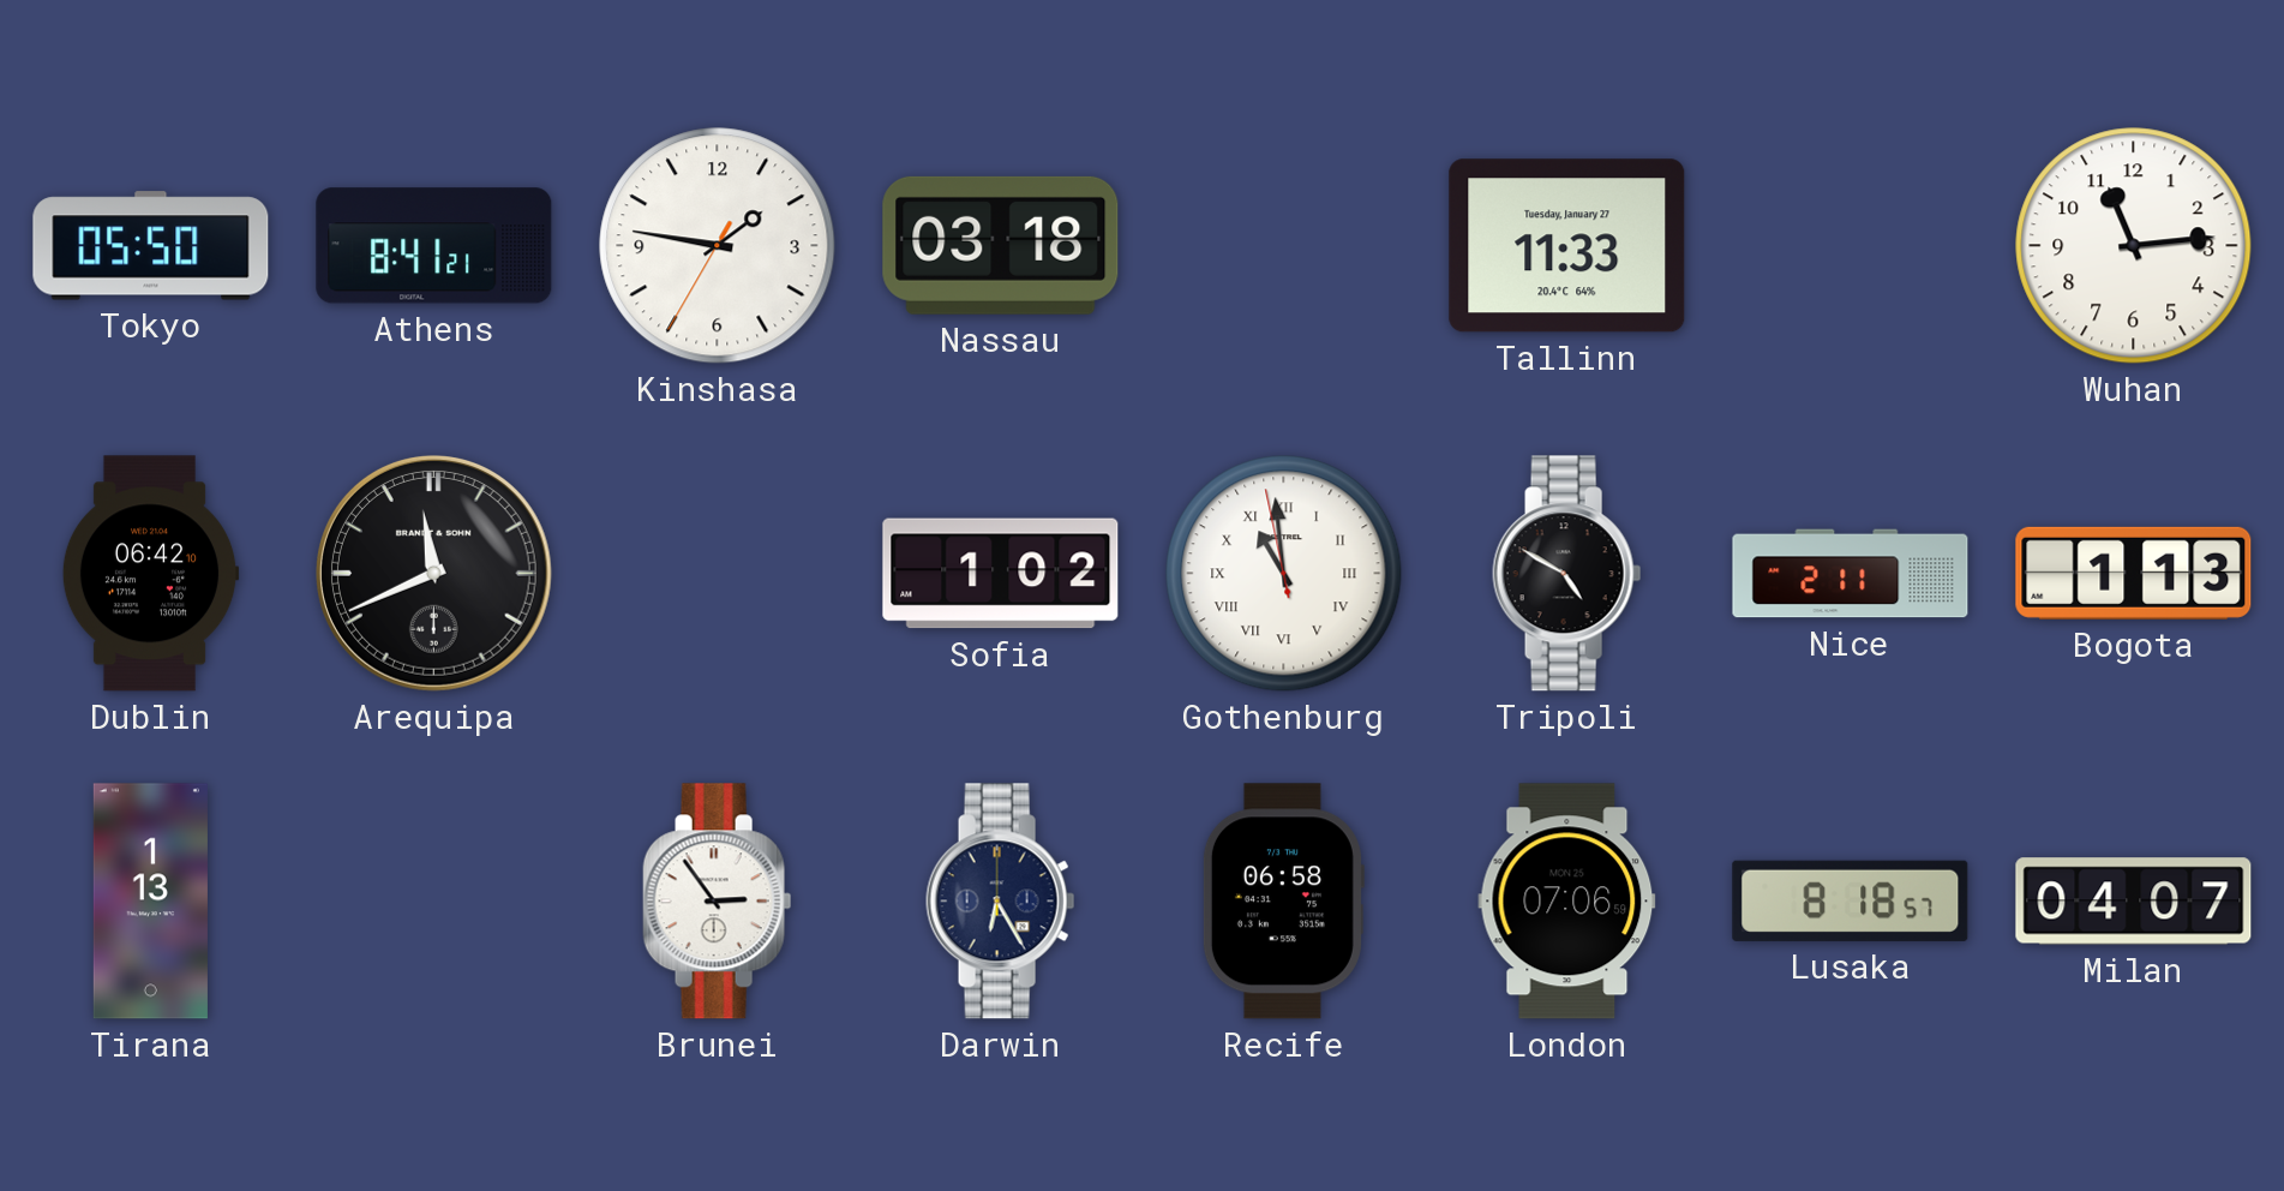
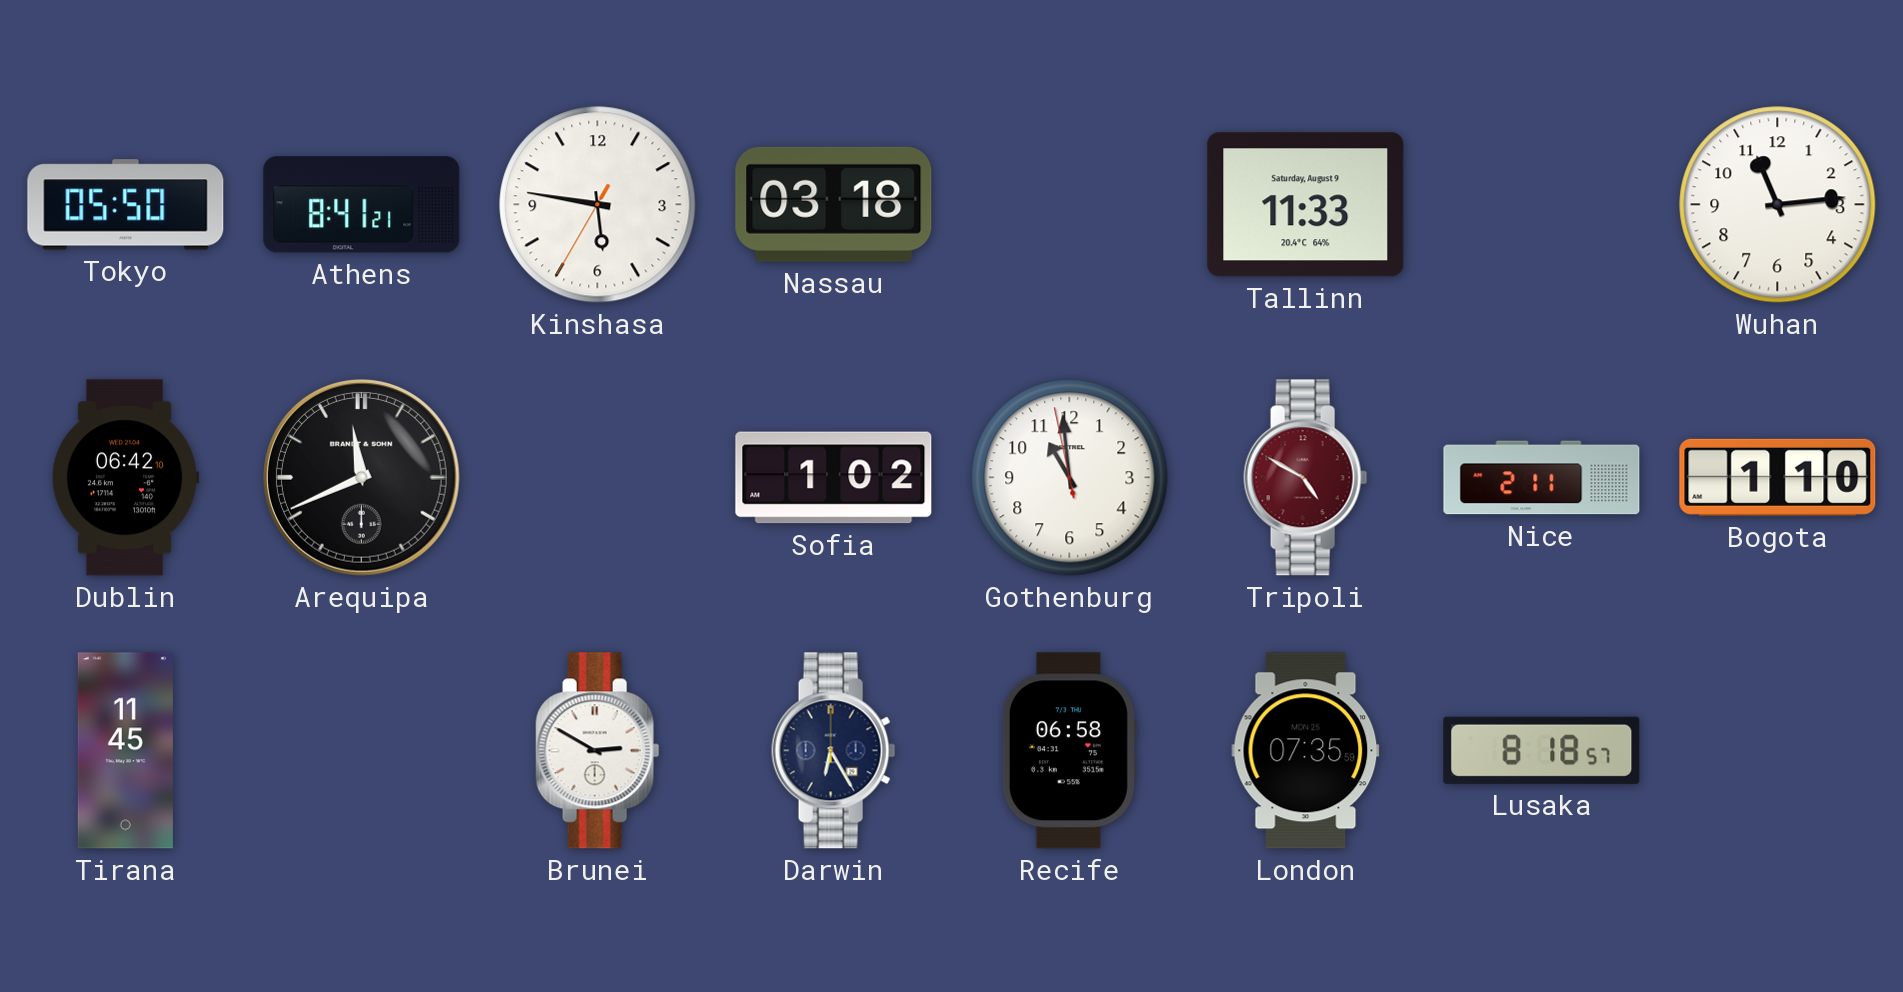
Kinshasa: 1:46 -> 5:46
Tallinn date: Tuesday, January 27 -> Saturday, August 9
Gothenburg numerals: Roman -> Arabic
Tripoli dial: black -> burgundy
Bogota: 1:13 -> 1:10
Tirana: 1:13 -> 11:45
Brunei: 2:54 -> 2:50
London: 07:06 -> 07:35
Milan: 04:07 -> none
